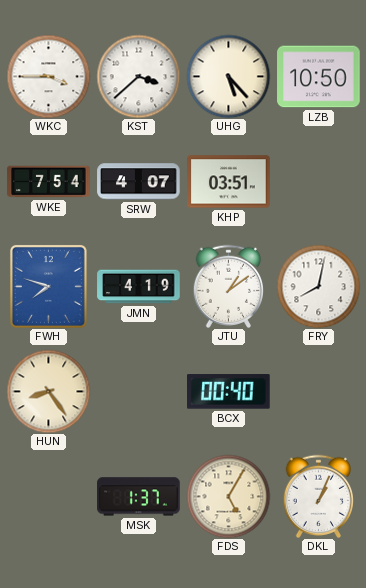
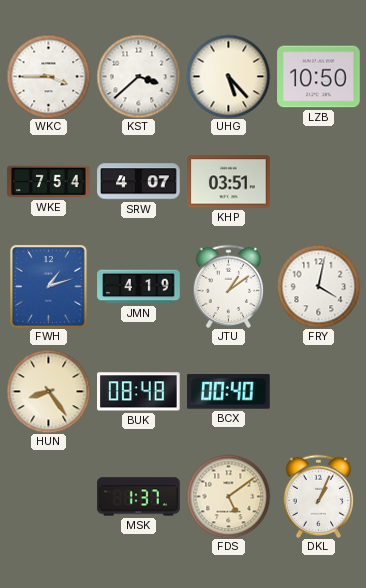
FWH: 7:48 -> 1:12
FRY: 8:02 -> 4:02
BUK: none -> 08:48
FDS: 5:05 -> 5:09
